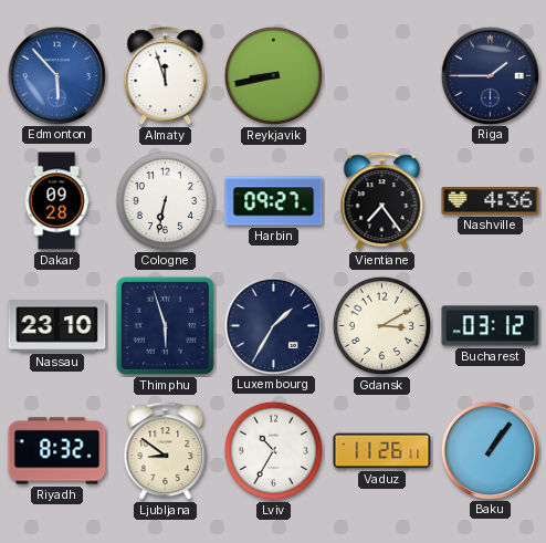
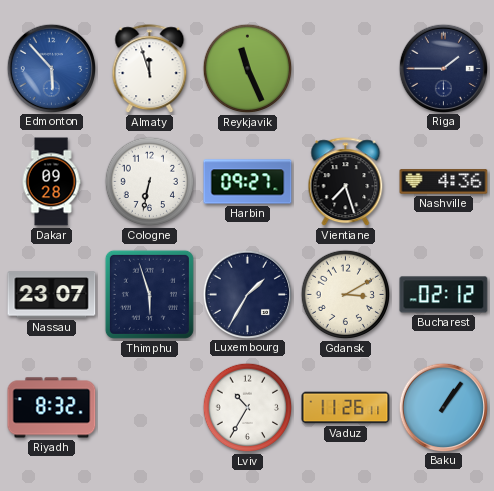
Reykjavik: 8:43 -> 11:26
Vientiane: 7:24 -> 7:27
Nassau: 23:10 -> 23:07
Bucharest: 03:12 -> 02:12
Ljubljana: 8:51 -> none
